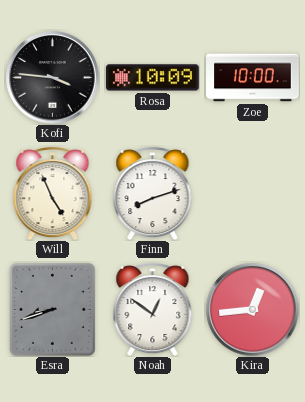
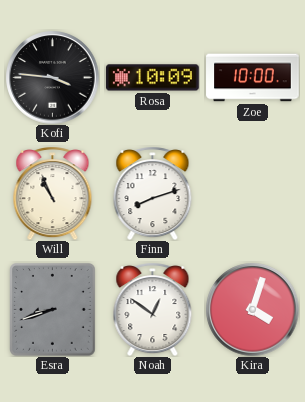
Will: 4:56 -> 10:56
Kira: 12:44 -> 4:03
